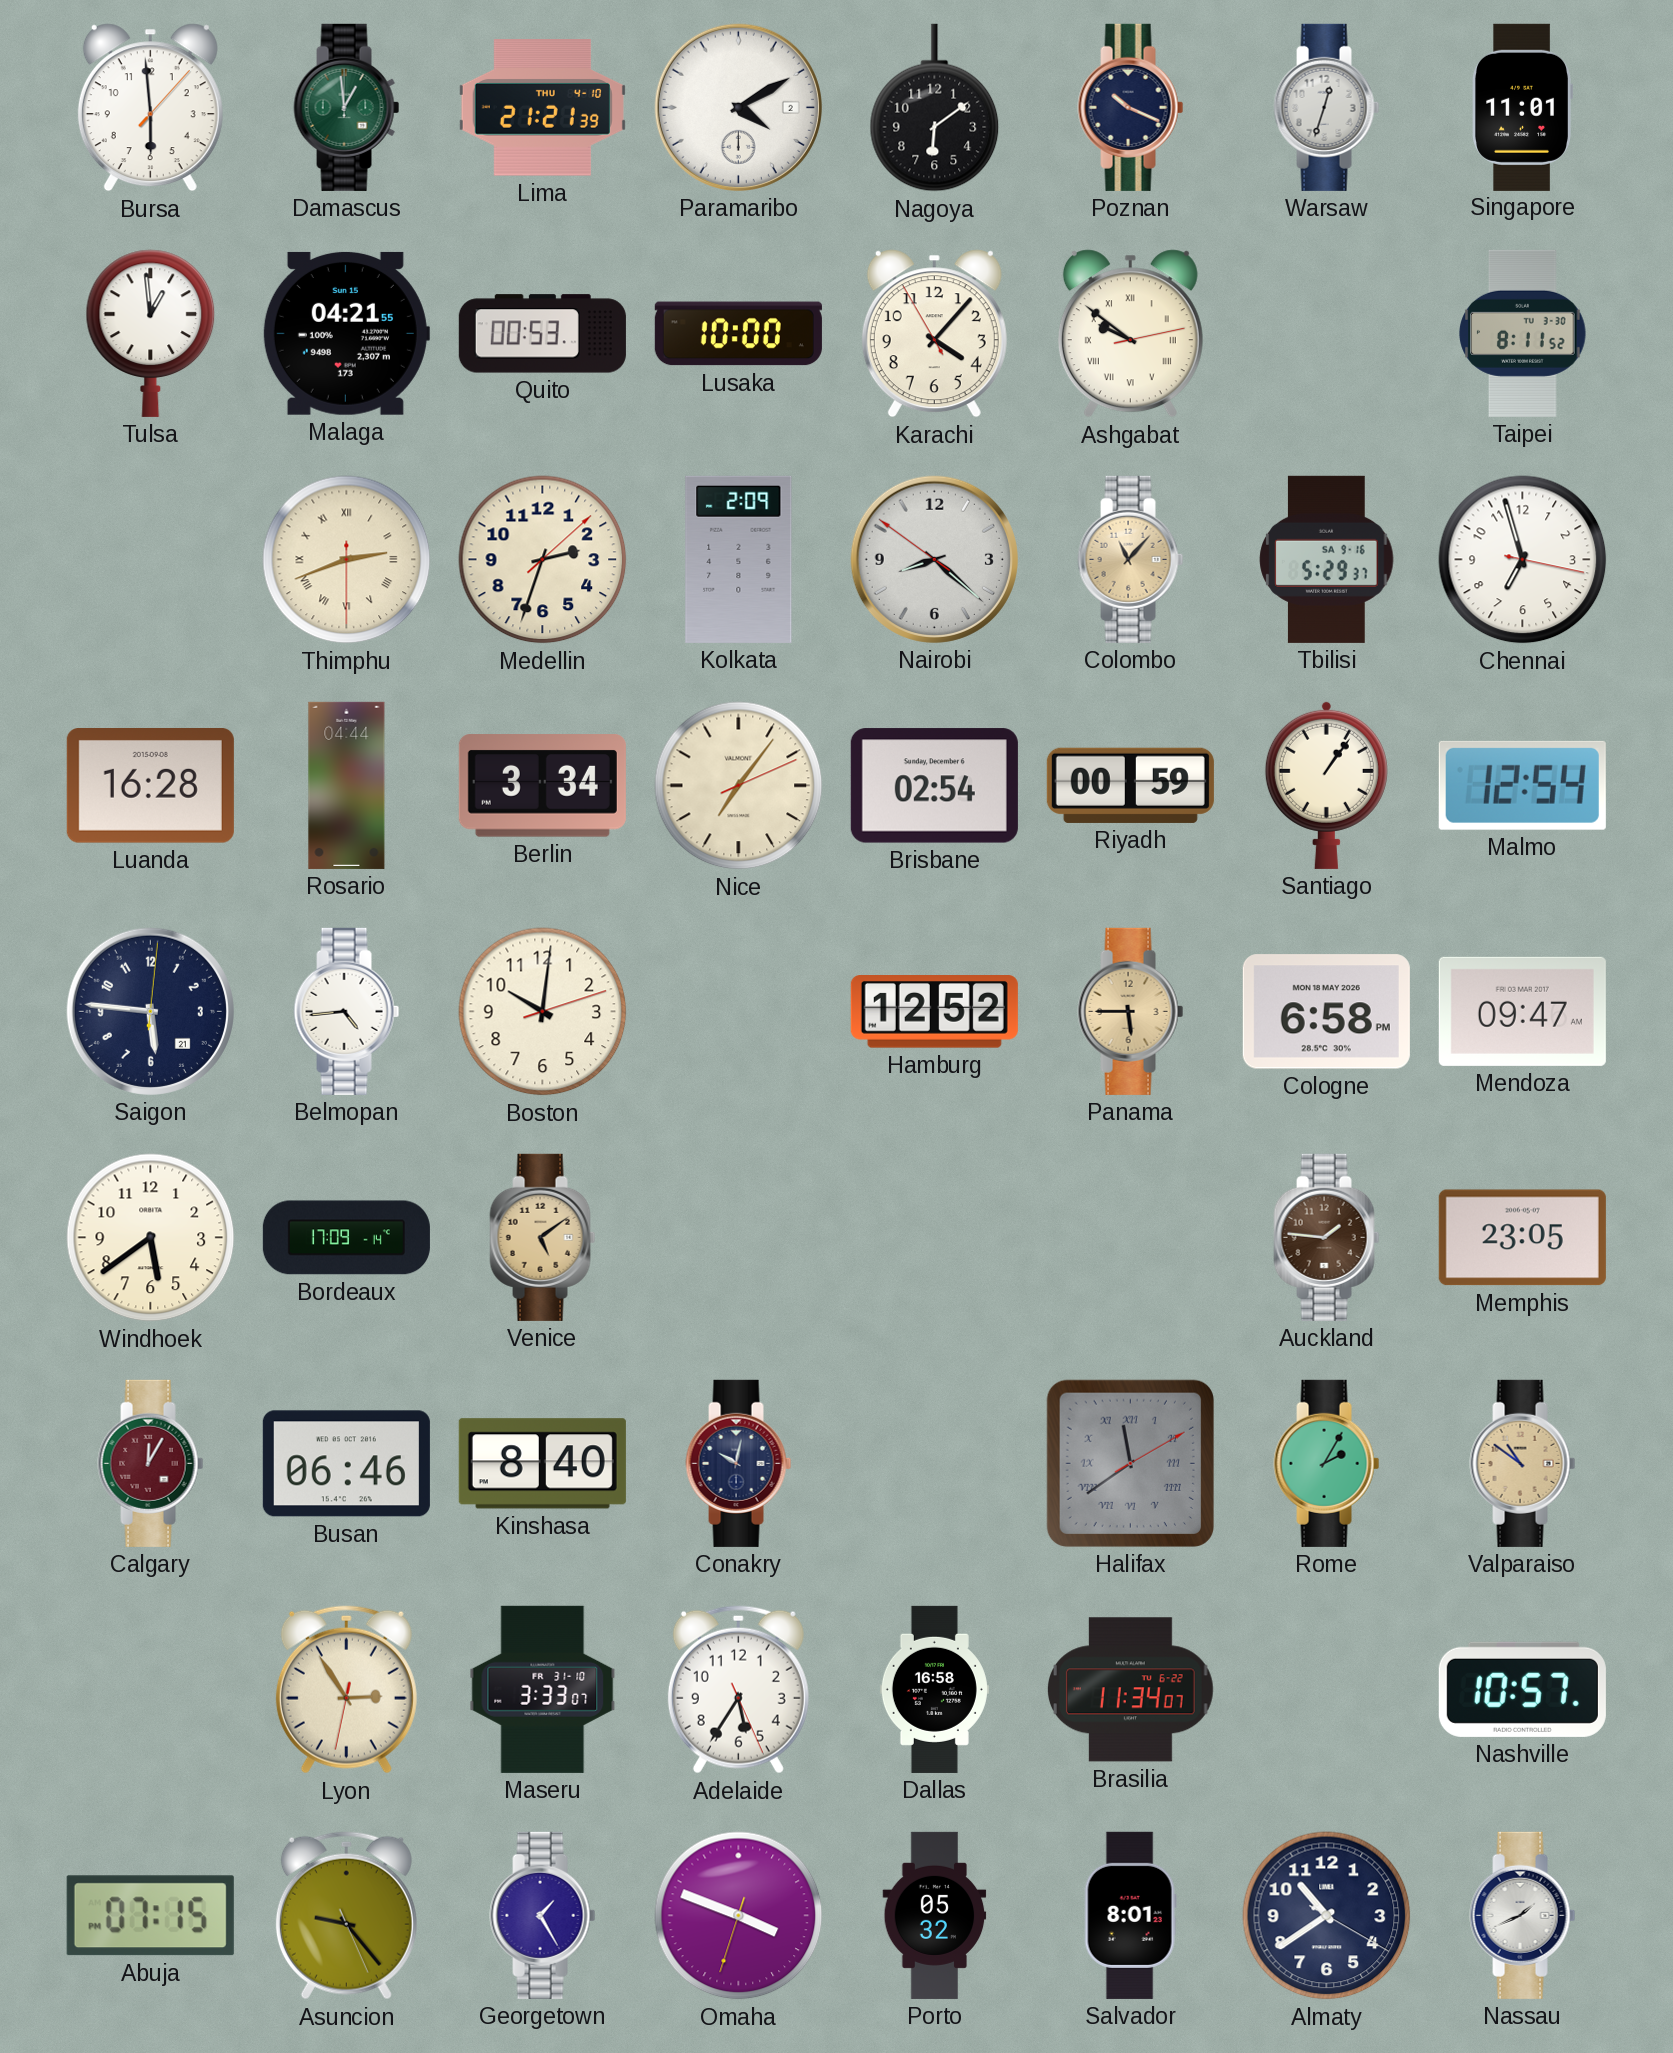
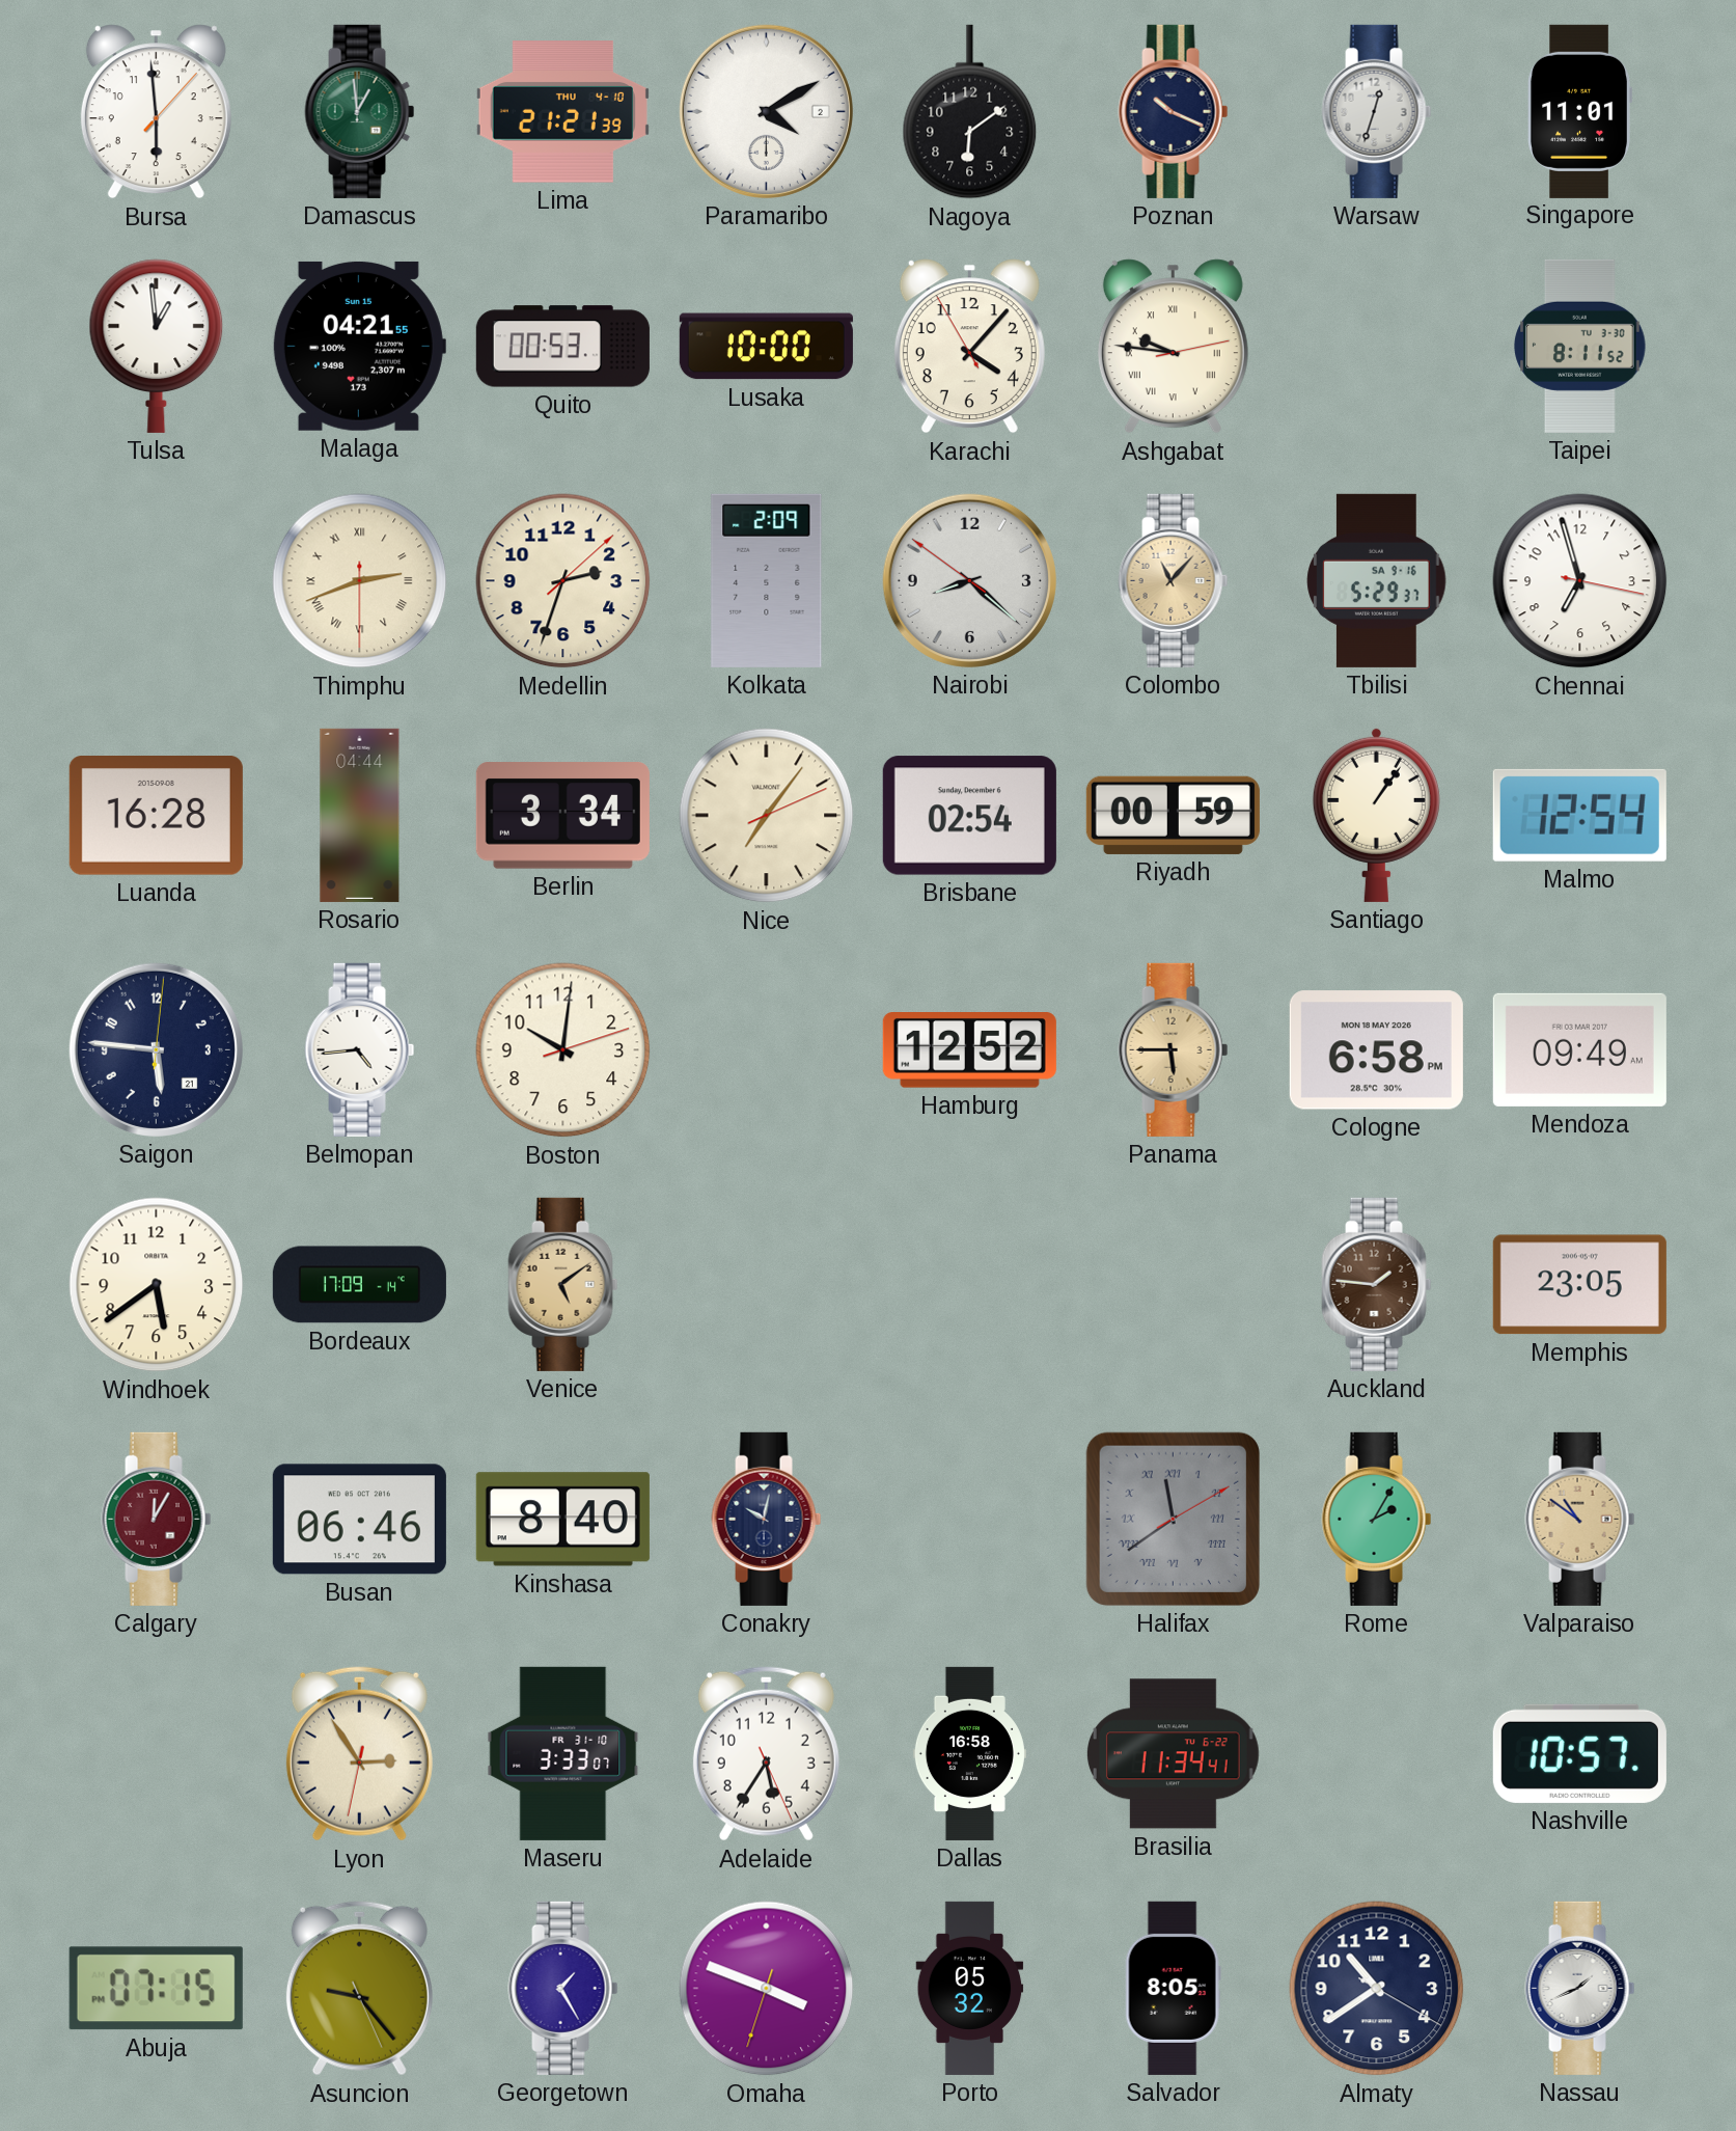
Ashgabat: 9:51 -> 9:46
Mendoza: 09:47 -> 09:49
Brasilia: 11:34:07 -> 11:34:41
Salvador: 8:01 -> 8:05
